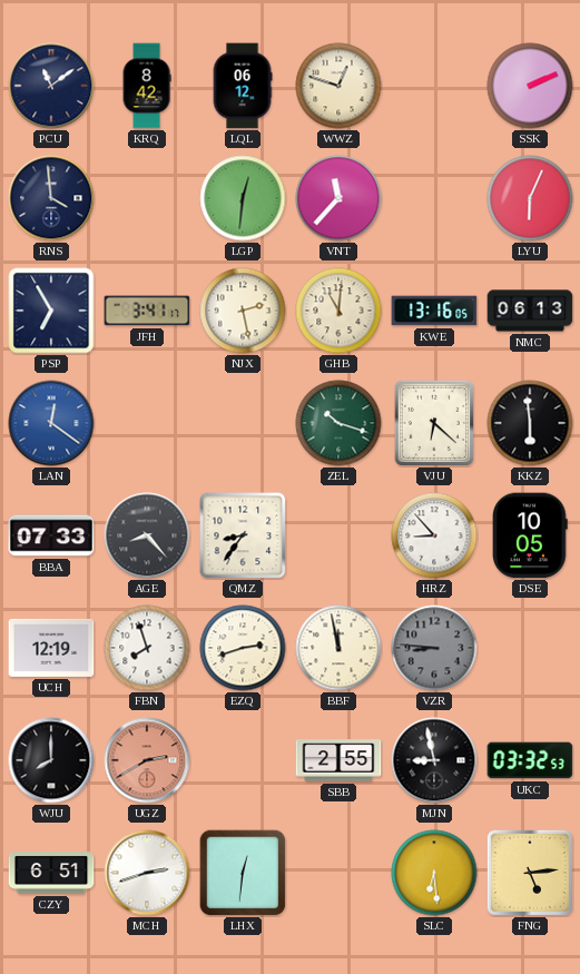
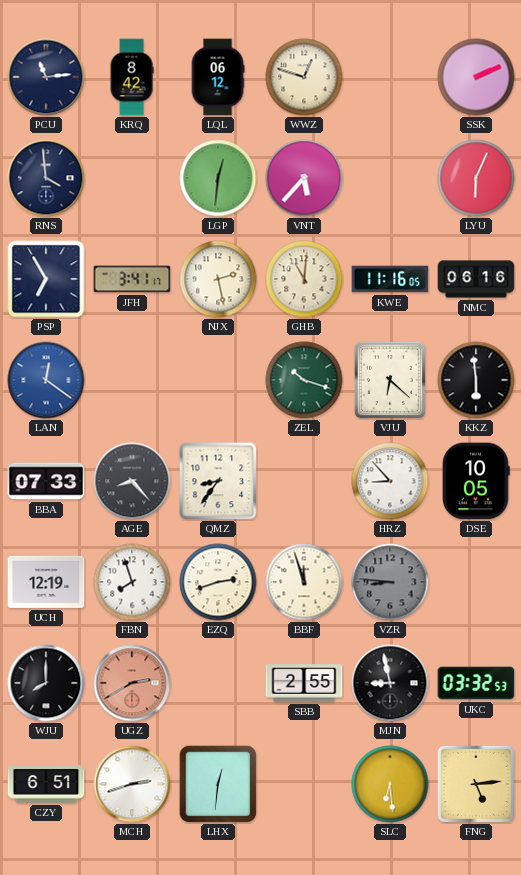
PCU: 11:09 -> 11:14
VNT: 11:37 -> 5:37
KWE: 13:16 -> 11:16
NMC: 06:13 -> 06:16
BBF: 11:58 -> 11:57
